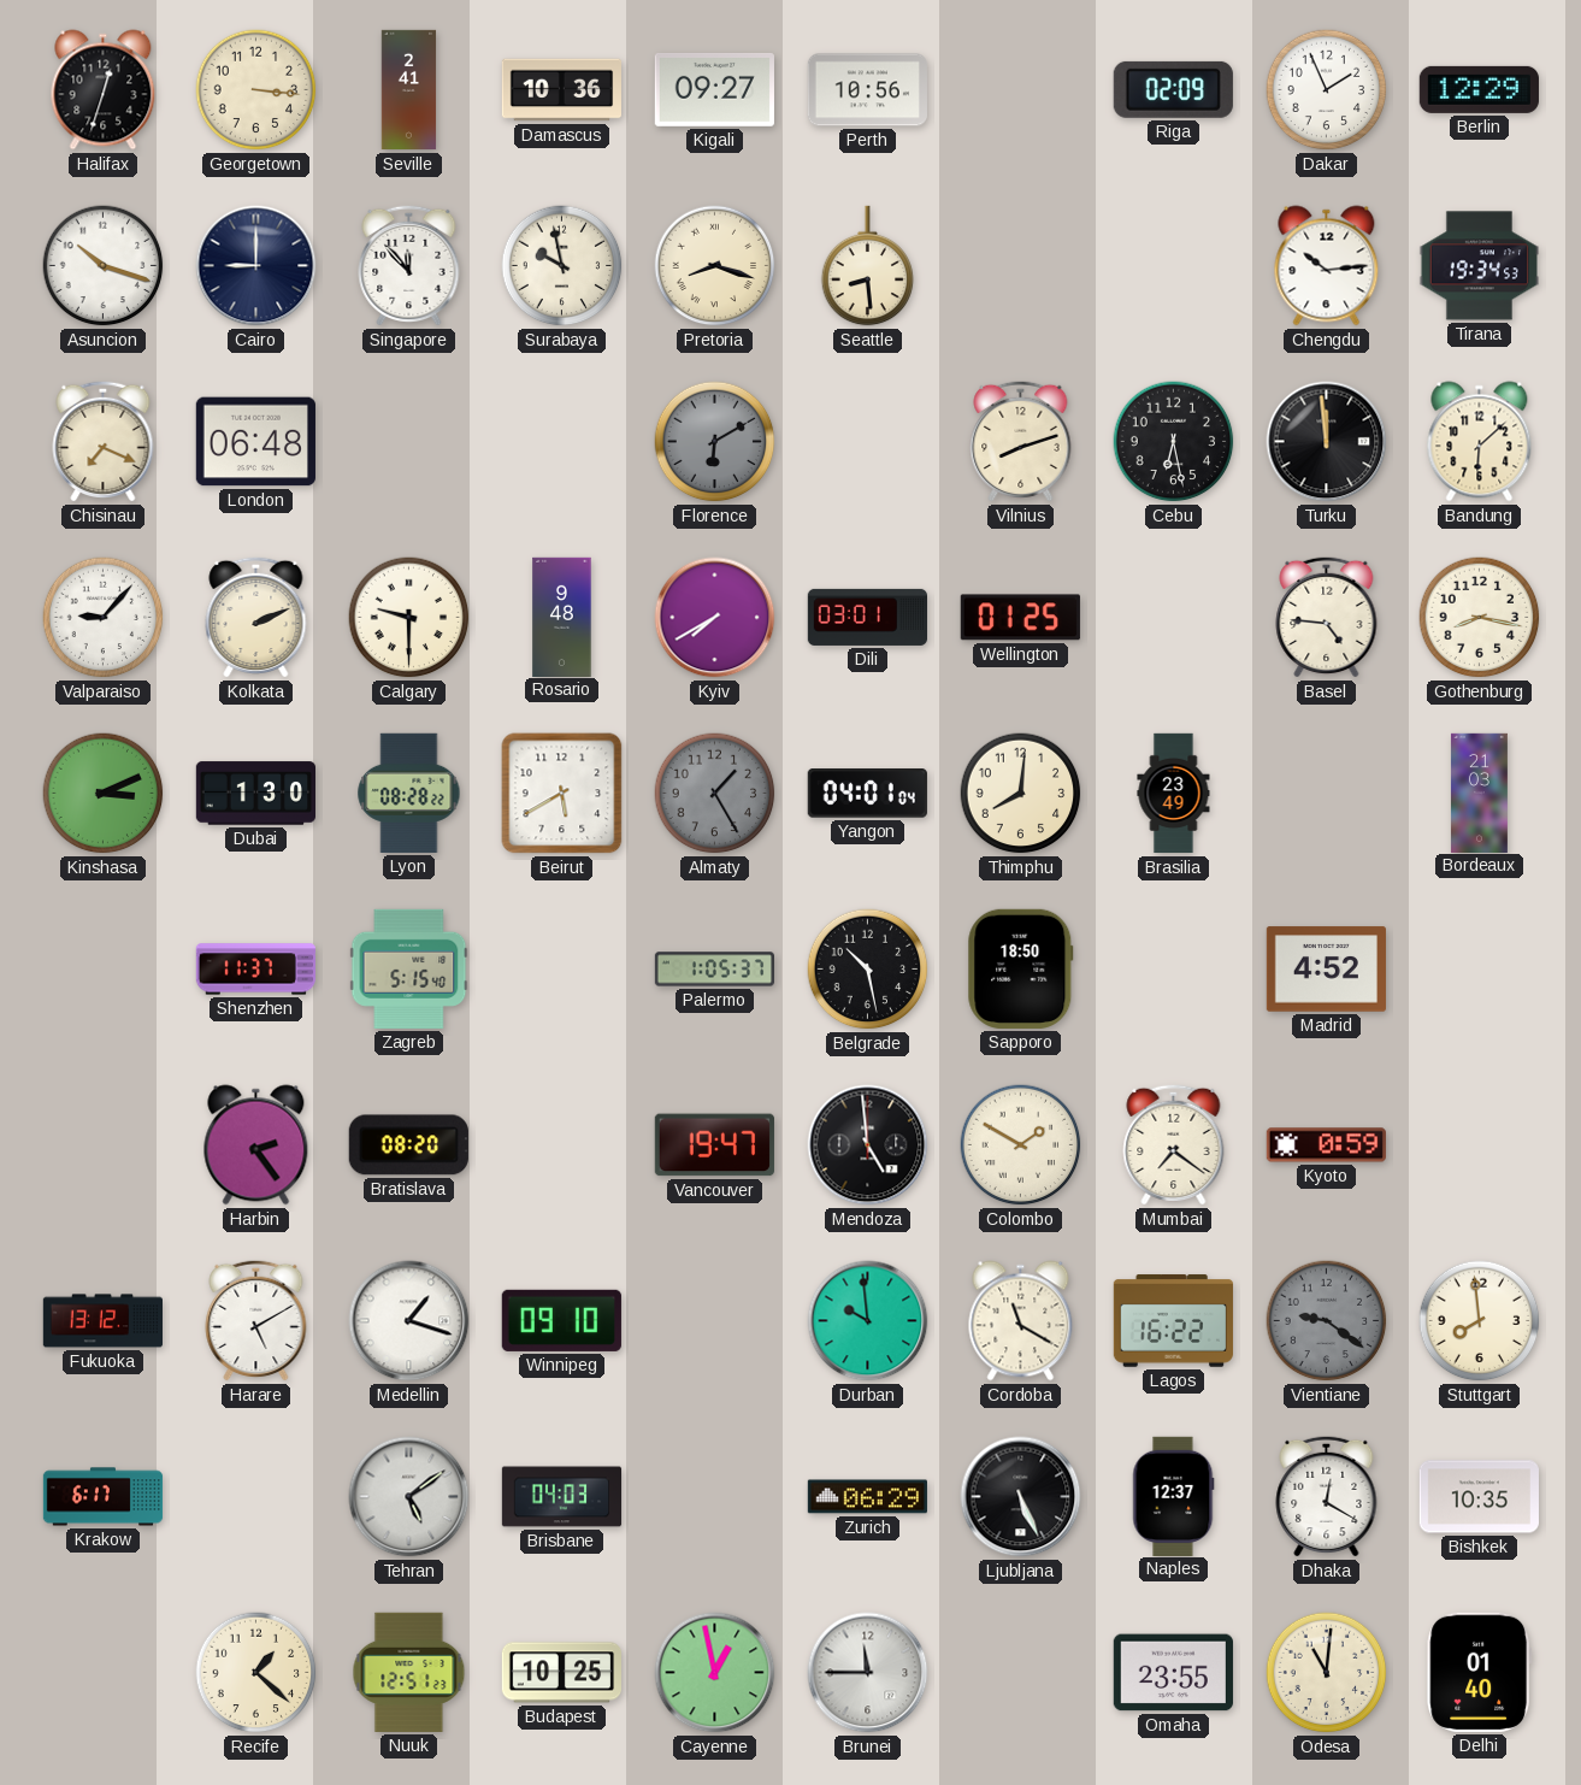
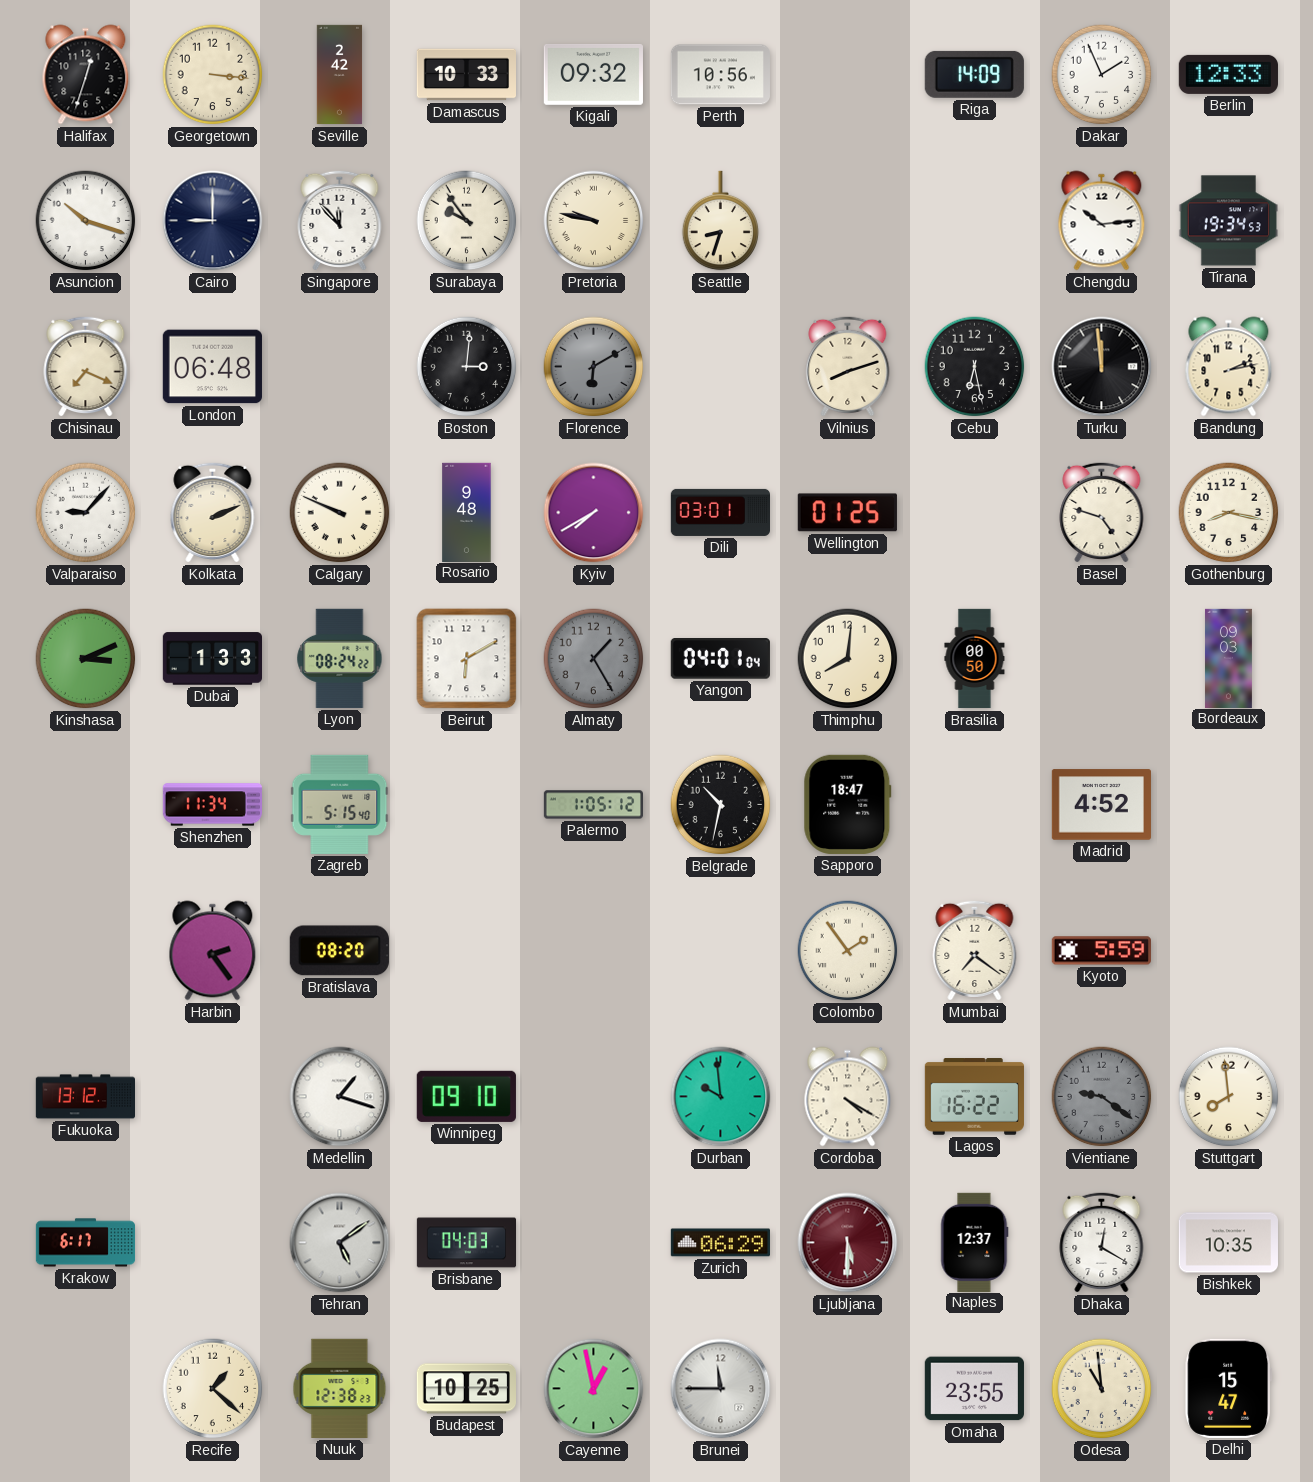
Seville: 2:41 -> 2:42
Damascus: 10:36 -> 10:33
Kigali: 09:27 -> 09:32
Riga: 02:09 -> 14:09
Berlin: 12:29 -> 12:33
Surabaya: 9:58 -> 9:54
Pretoria: 8:18 -> 9:47
Seattle: 8:29 -> 8:33
Boston: none -> 3:01
Bandung: 6:08 -> 2:13
Calgary: 9:30 -> 9:49
Basel: 4:46 -> 4:48
Dubai: 1:30 -> 1:33
Lyon: 08:28 -> 08:24
Beirut: 5:40 -> 6:10
Brasilia: 23:49 -> 00:50
Bordeaux: 21:03 -> 09:03
Shenzhen: 11:37 -> 11:34
Palermo: 1:05:37 -> 1:05:12
Belgrade: 10:28 -> 10:32
Sapporo: 18:50 -> 18:47
Vancouver: 19:47 -> none
Mendoza: 4:59 -> none
Colombo: 1:50 -> 1:54
Kyoto: 0:59 -> 5:59
Harare: 5:10 -> none
Cordoba: 11:20 -> 4:20
Ljubljana: 5:26 -> 5:30
Ljubljana dial: black -> burgundy
Nuuk: 12:51 -> 12:38
Odesa: 11:01 -> 10:59
Delhi: 01:40 -> 15:47
